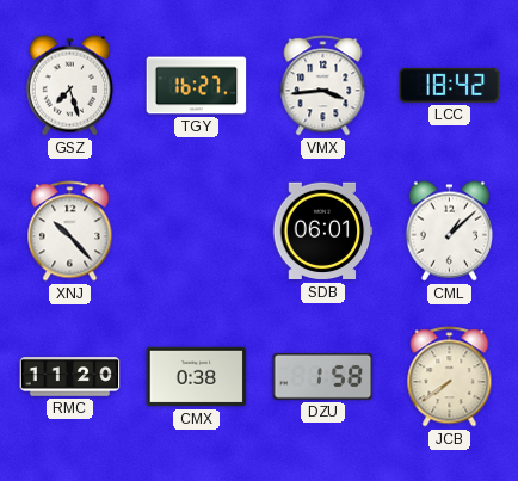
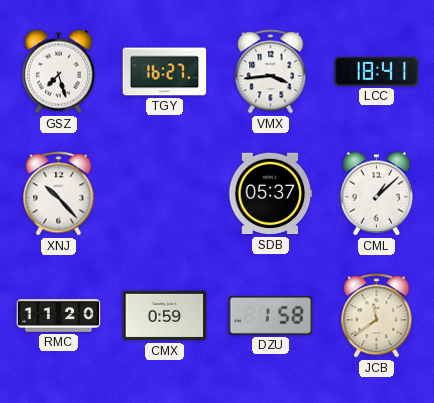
LCC: 18:42 -> 18:41
SDB: 06:01 -> 05:37
CMX: 0:38 -> 0:59
JCB: 7:39 -> 11:39
